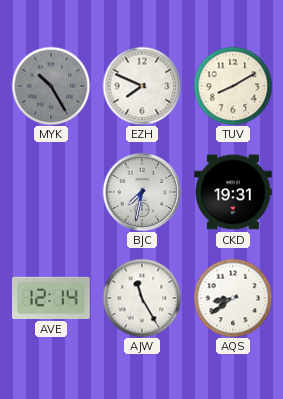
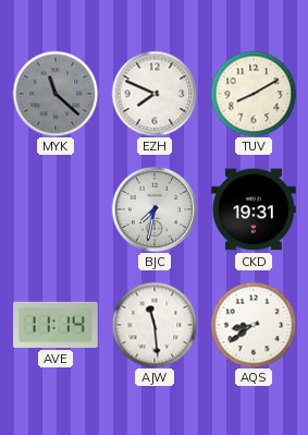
MYK: 10:25 -> 11:22
AVE: 12:14 -> 11:14
AJW: 11:25 -> 11:29
